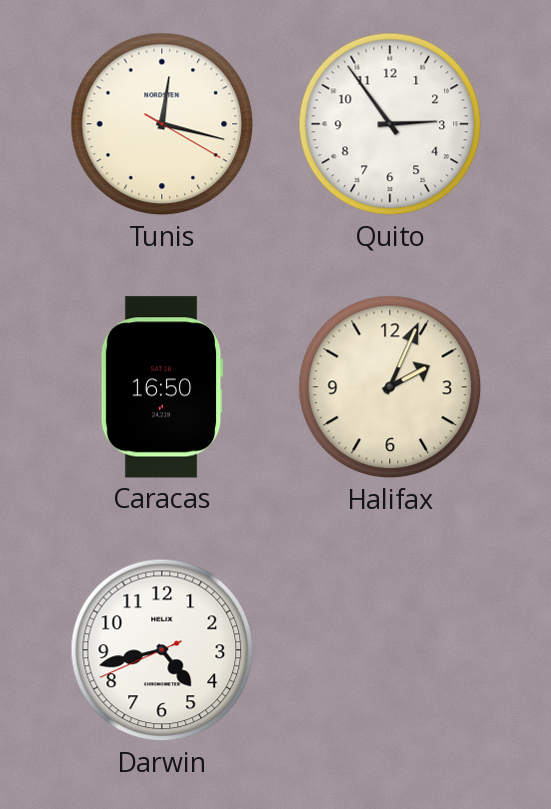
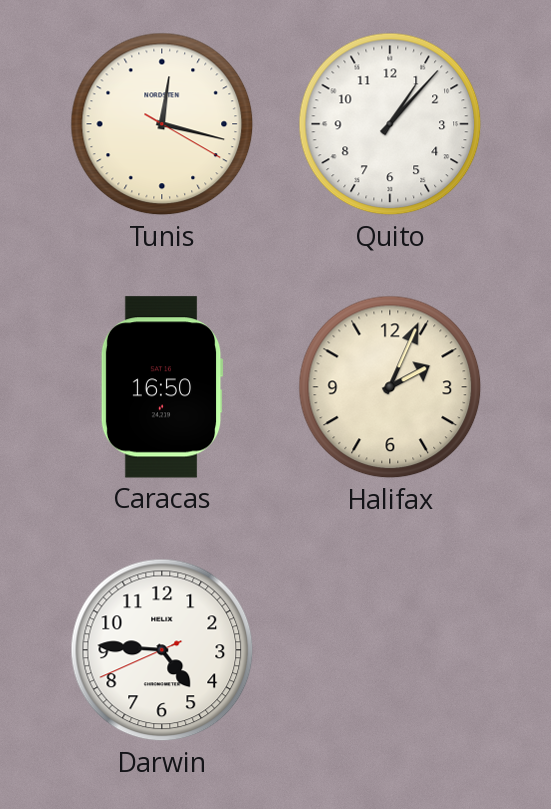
Quito: 2:54 -> 1:07
Darwin: 4:42 -> 4:45
